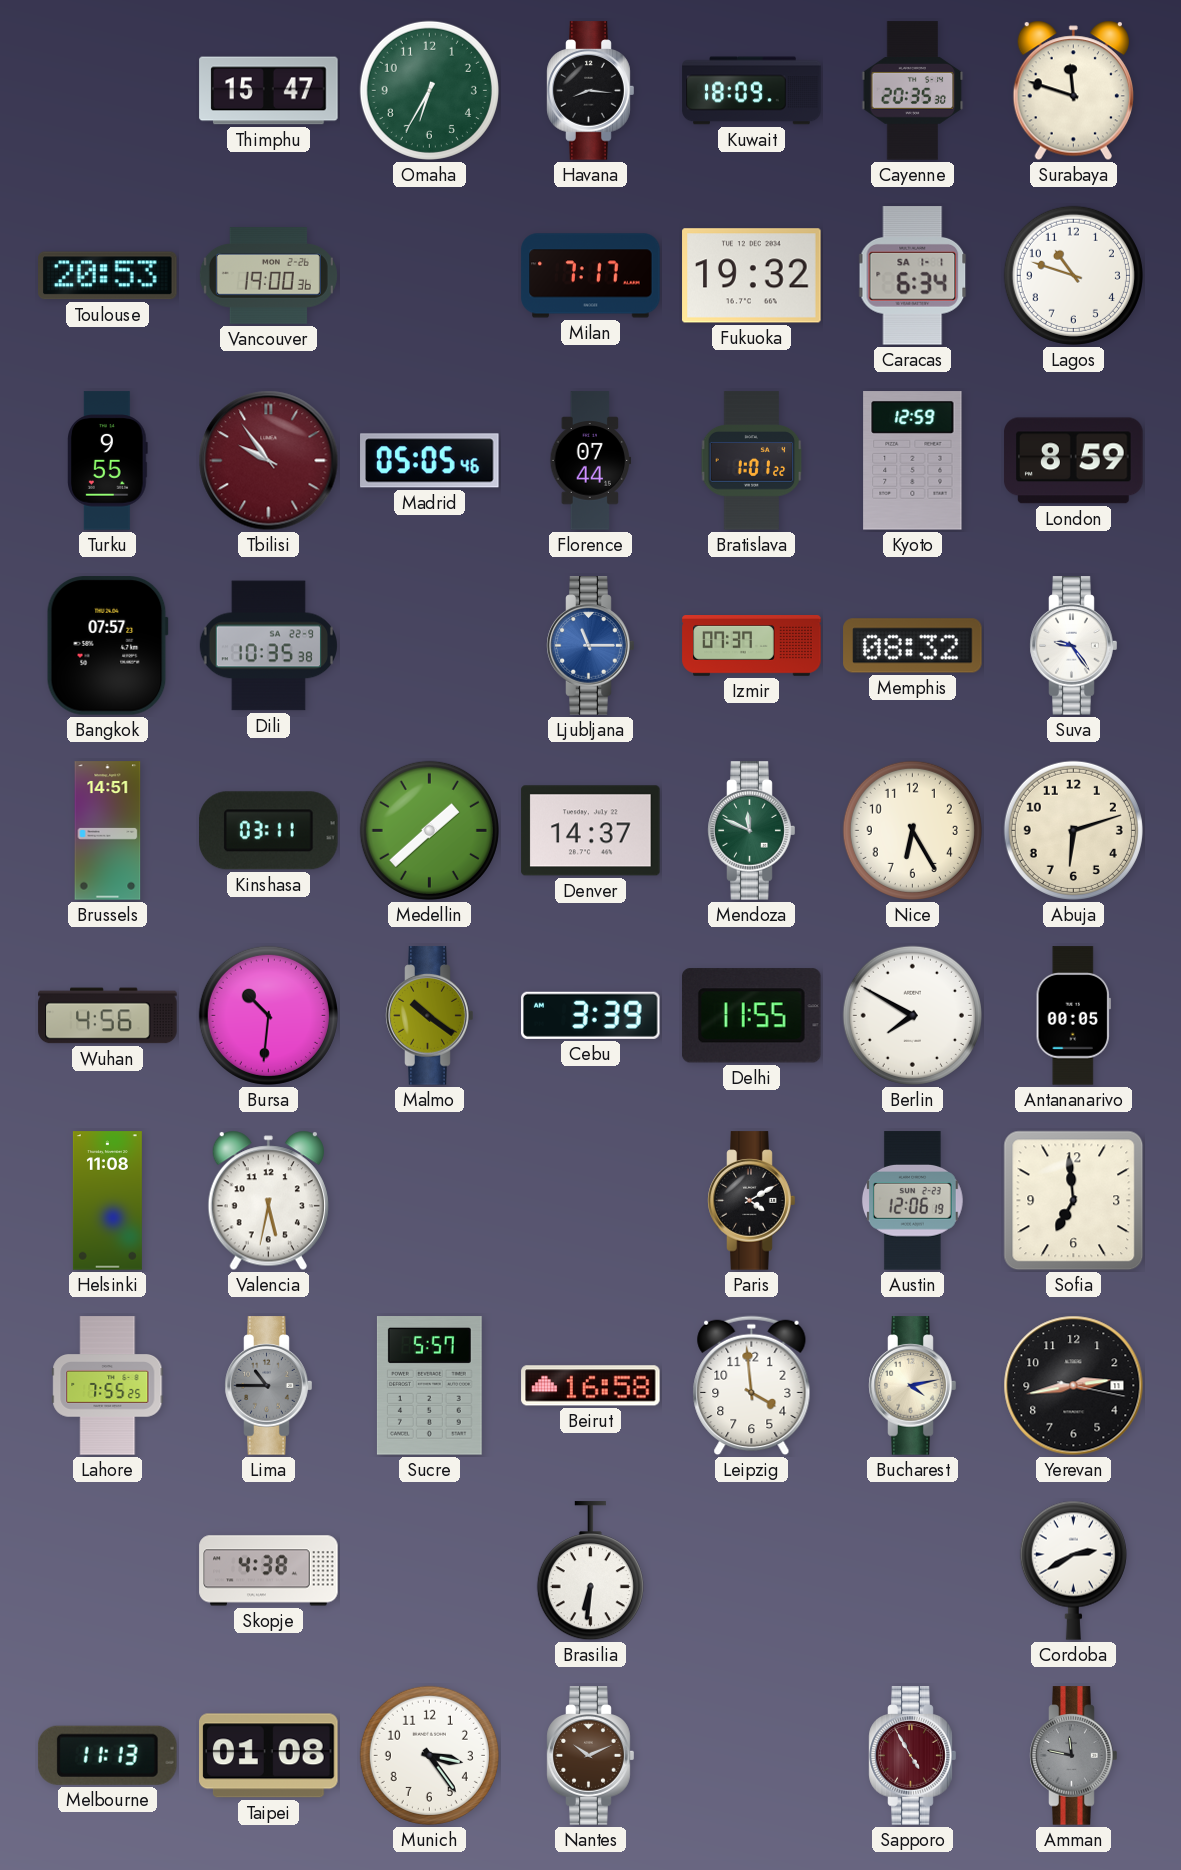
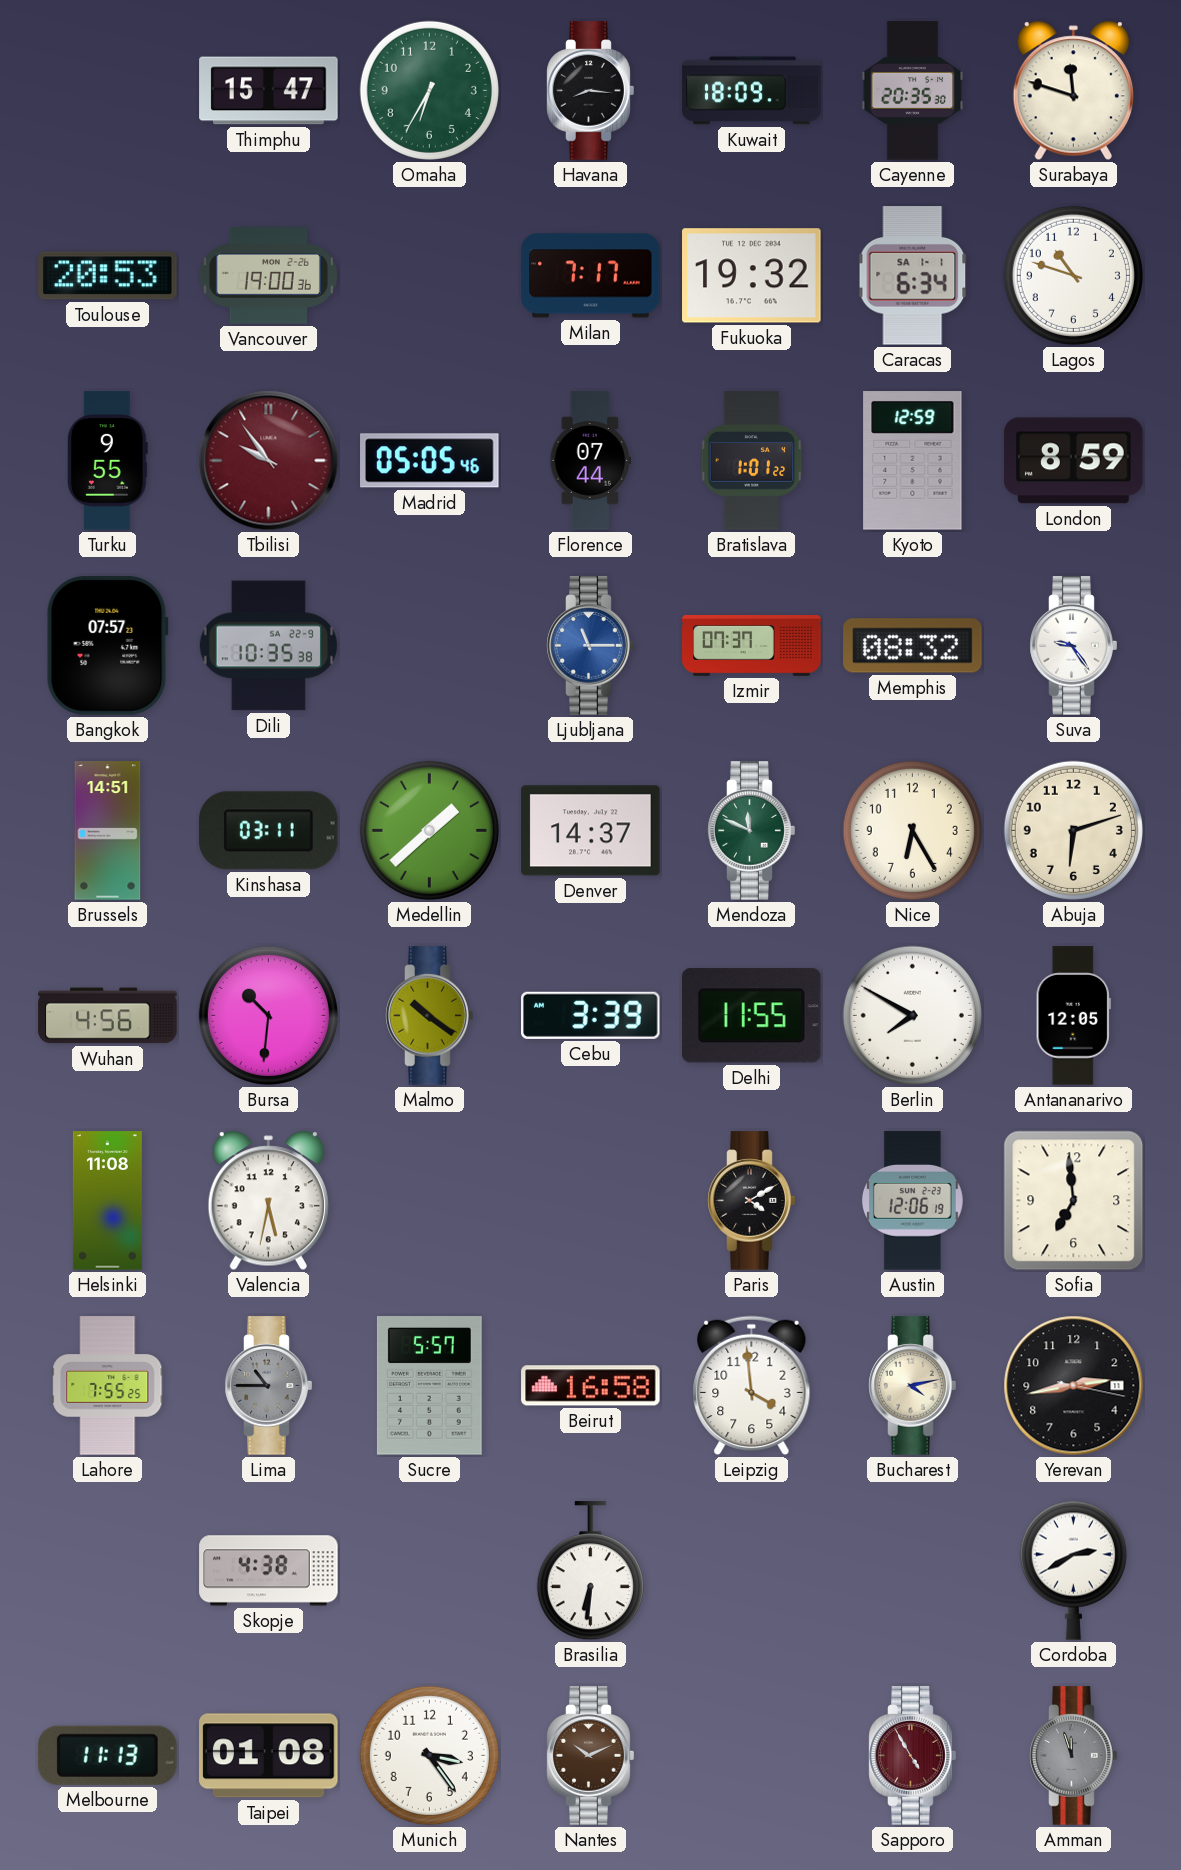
Antananarivo: 00:05 -> 12:05
Amman: 11:47 -> 11:57
